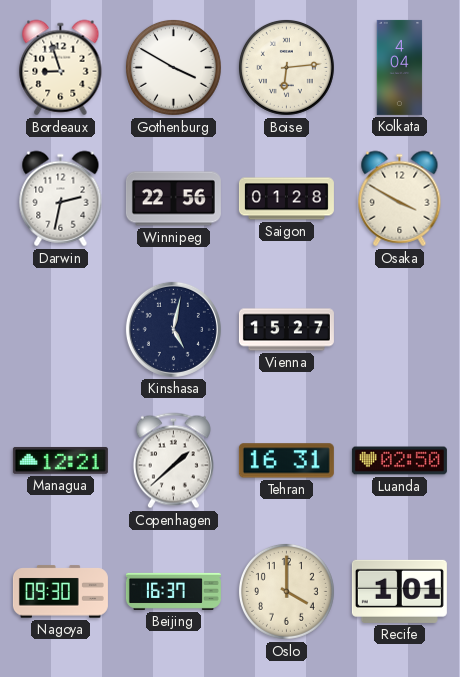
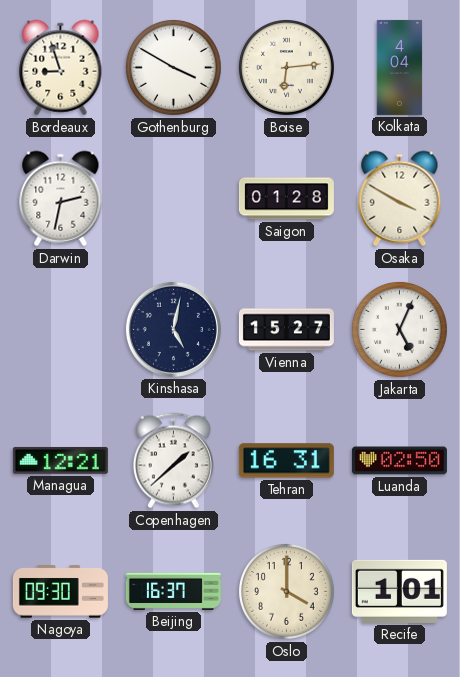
Winnipeg: 22:56 -> none
Jakarta: none -> 5:04
